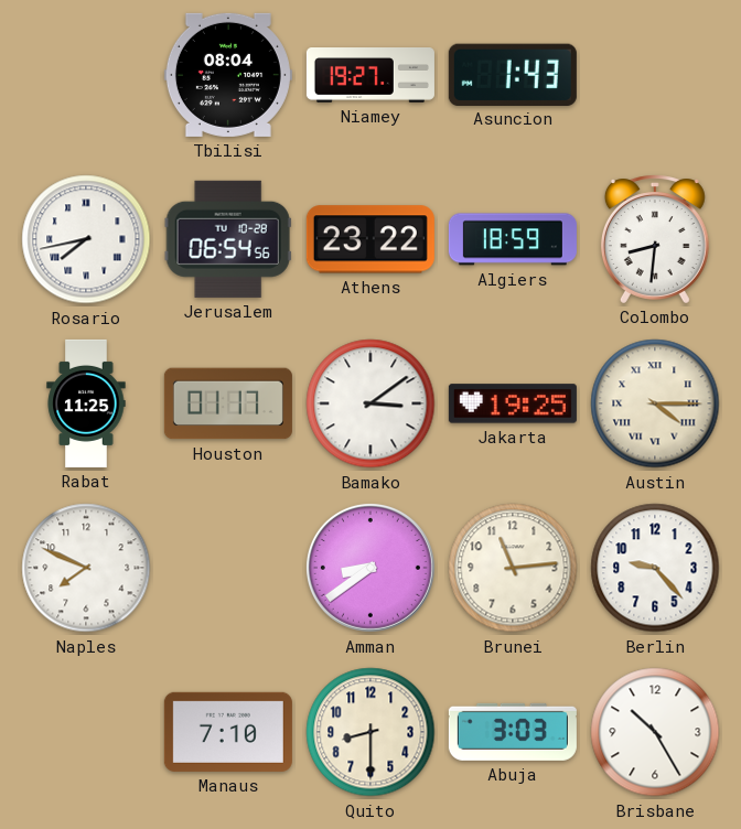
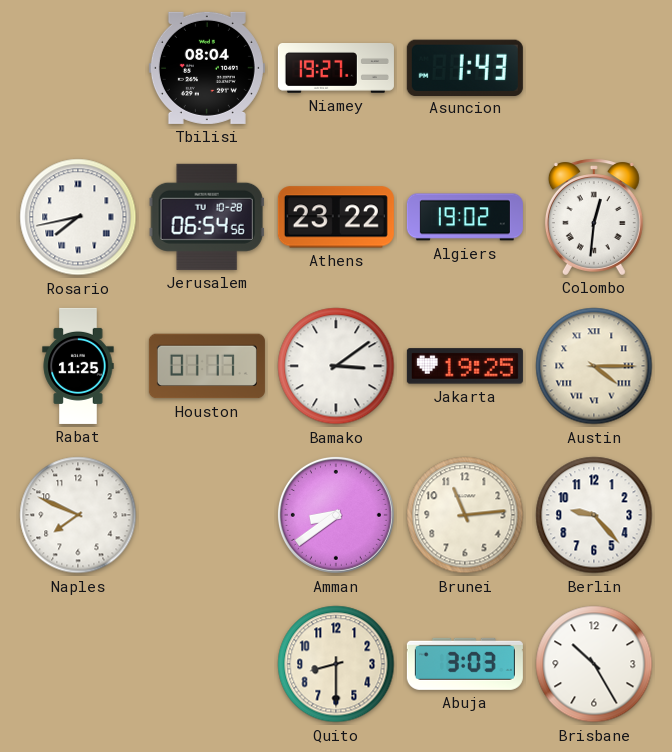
Algiers: 18:59 -> 19:02
Colombo: 8:31 -> 12:31
Manaus: 7:10 -> none
